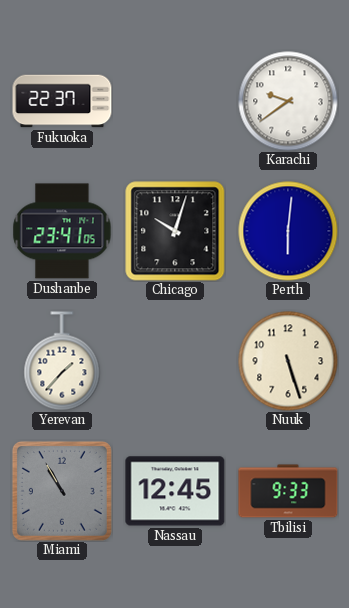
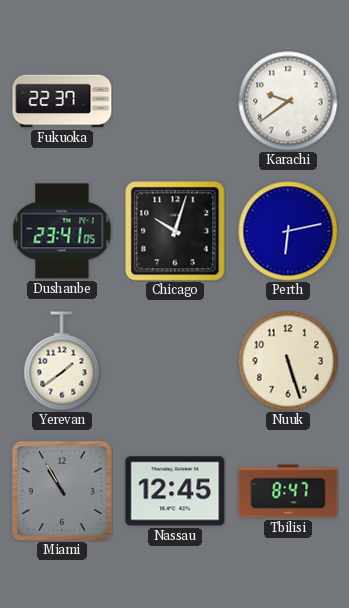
Perth: 6:01 -> 6:13
Yerevan: 1:37 -> 1:39
Tbilisi: 9:33 -> 8:47
